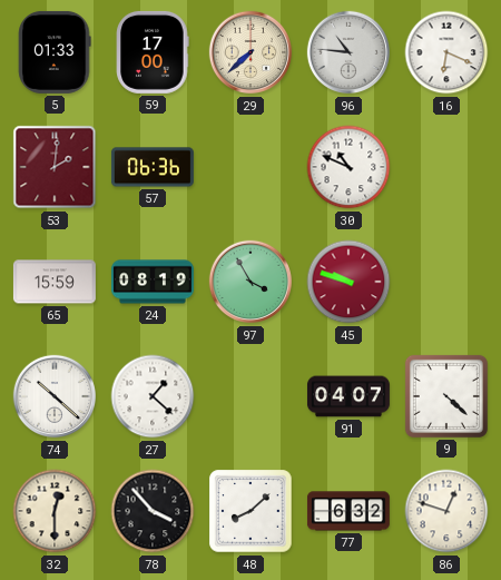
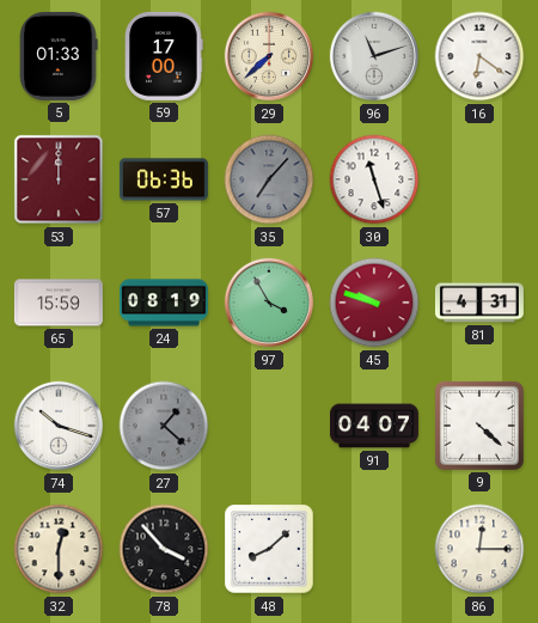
96: 10:46 -> 11:12
16: 6:19 -> 6:21
53: 2:01 -> 12:00
35: none -> 7:07
30: 10:49 -> 11:27
81: none -> 4:31
74: 10:22 -> 10:18
27 dial: white -> grey
77: 6:32 -> none
86: 12:48 -> 12:15
